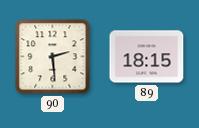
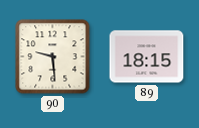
90: 2:29 -> 9:29
